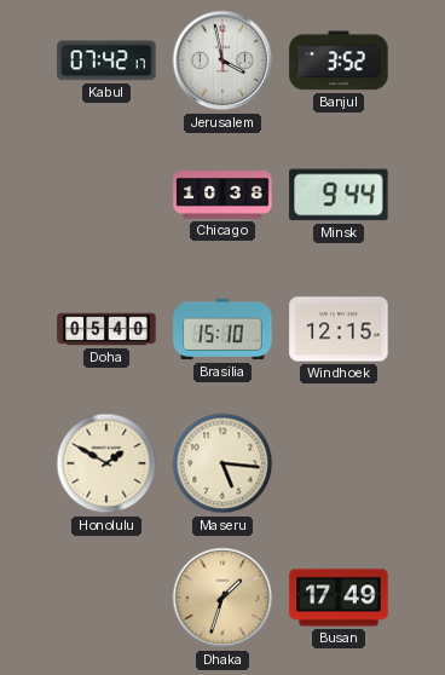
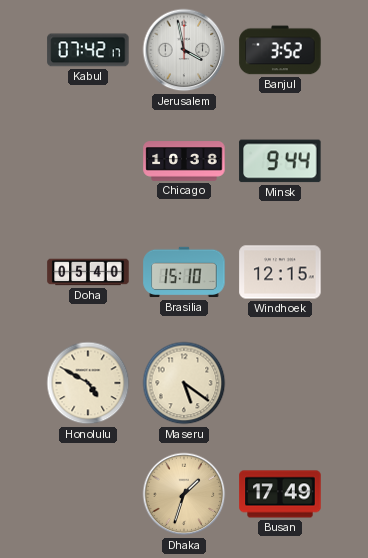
Honolulu: 1:50 -> 4:50
Maseru: 5:16 -> 5:21
